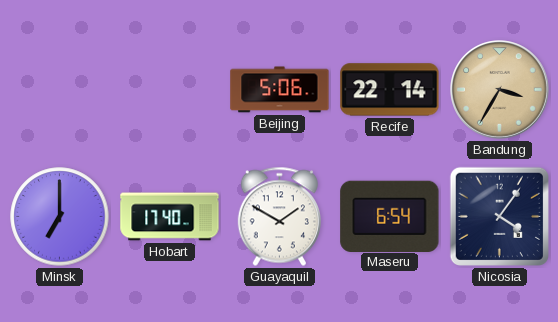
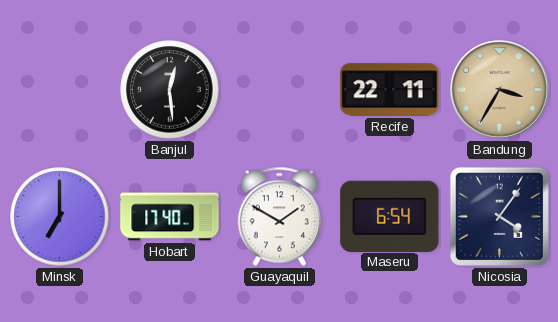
Banjul: none -> 12:29
Beijing: 5:06 -> none
Recife: 22:14 -> 22:11
